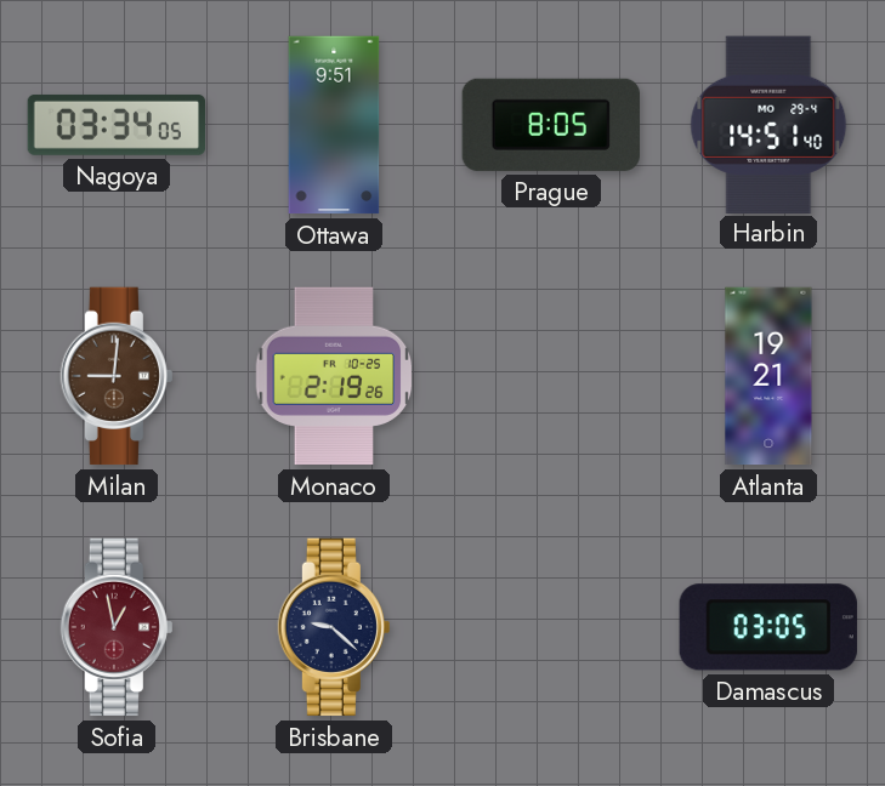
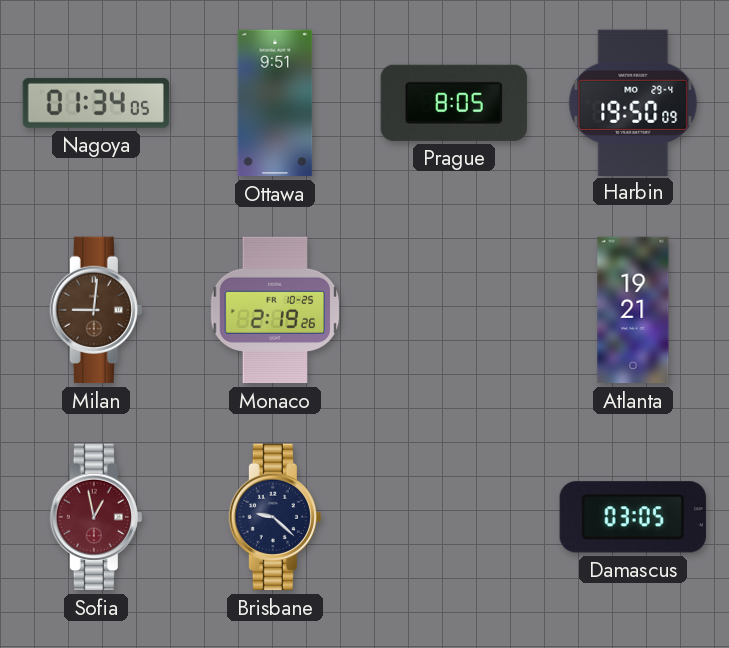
Nagoya: 03:34 -> 01:34
Harbin: 14:51 -> 19:50
